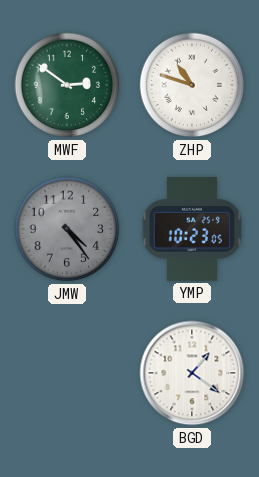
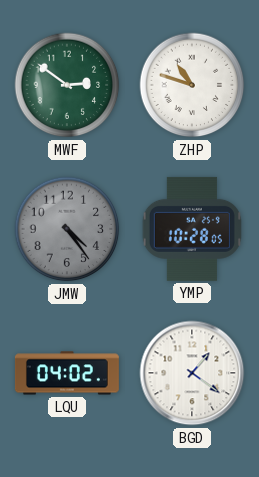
YMP: 10:23 -> 10:28
LQU: none -> 04:02
